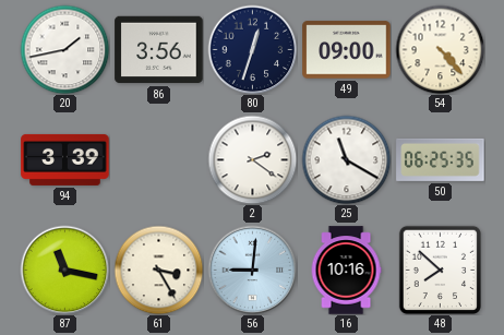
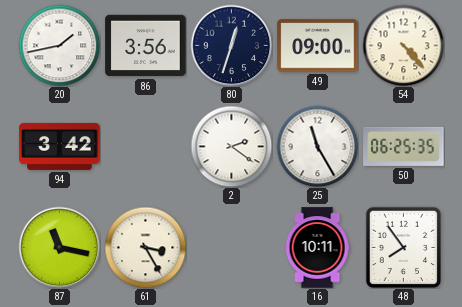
94: 3:39 -> 3:42
25: 11:20 -> 11:25
56: 9:01 -> none
16: 10:16 -> 10:11
48: 7:52 -> 7:54
